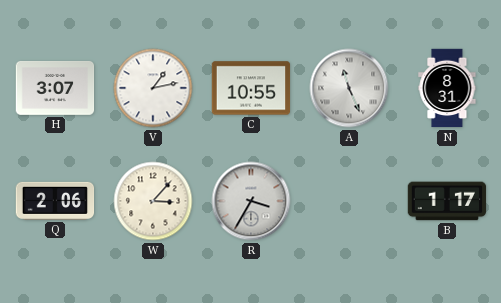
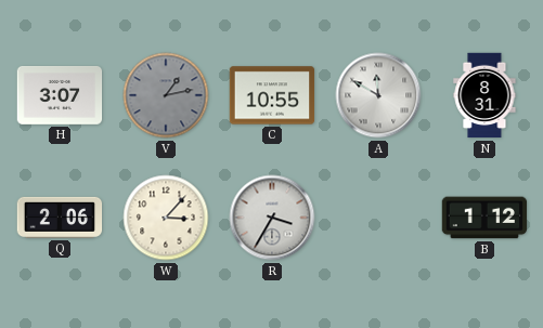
V dial: white -> grey
A: 11:26 -> 11:50
B: 1:17 -> 1:12
